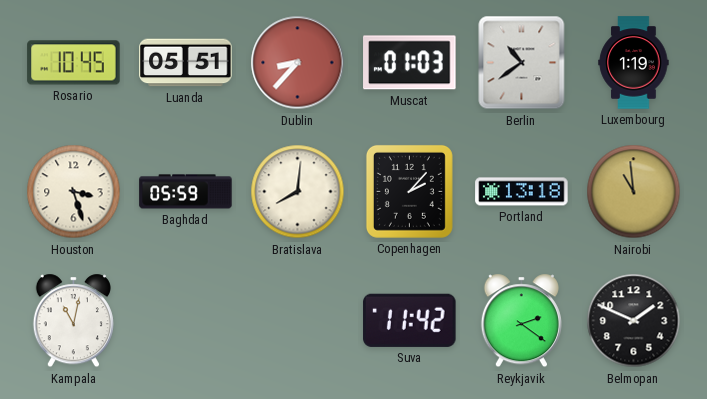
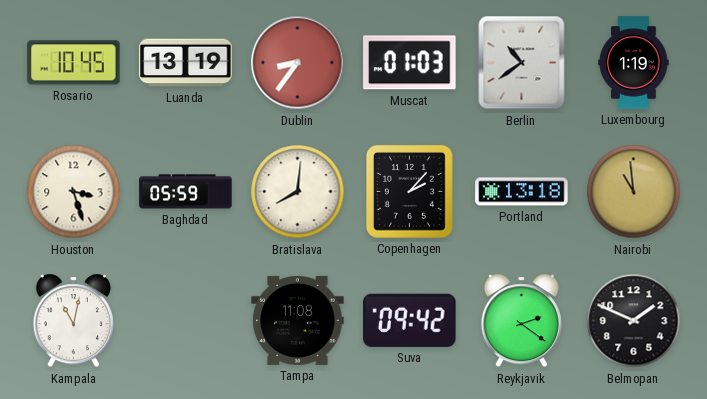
Luanda: 05:51 -> 13:19
Dublin: 8:37 -> 8:36
Tampa: none -> 11:08
Suva: 11:42 -> 09:42
